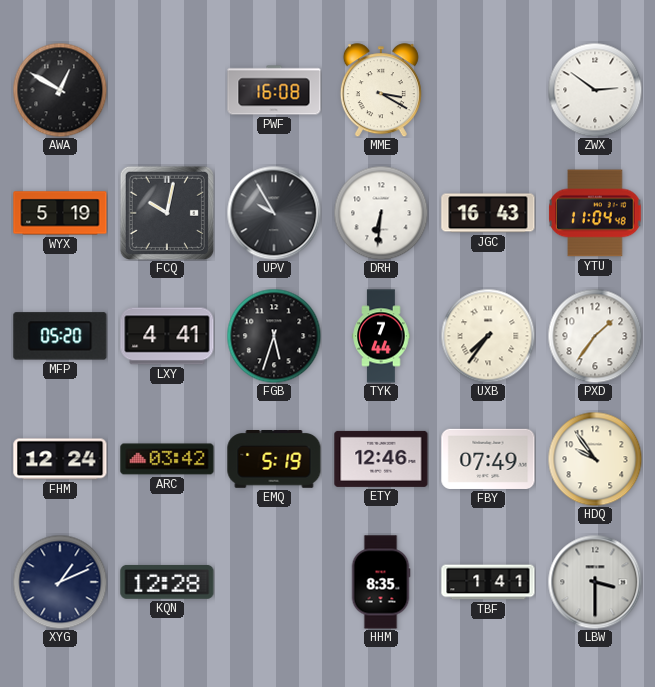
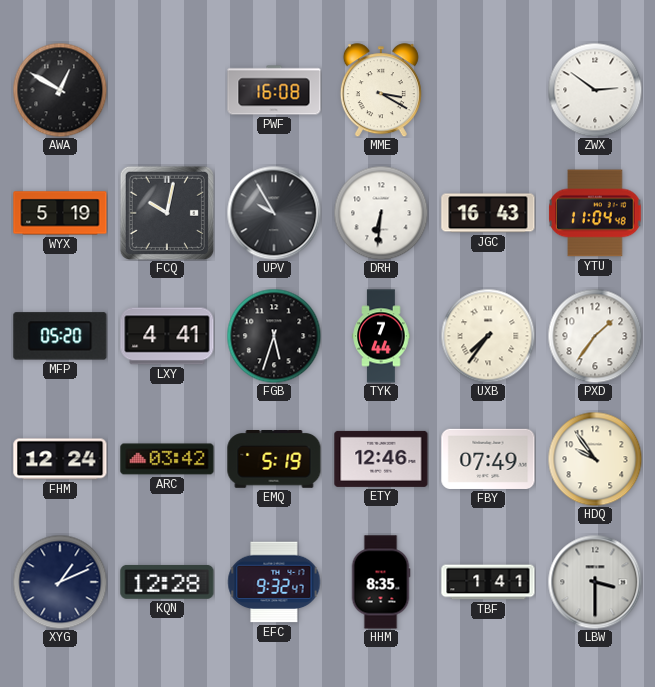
EFC: none -> 9:32
